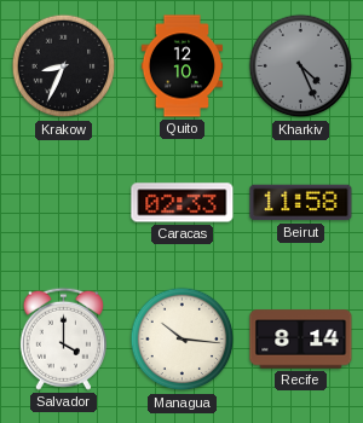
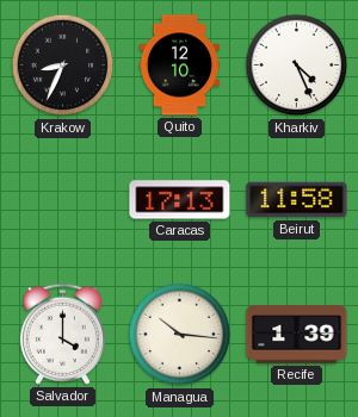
Kharkiv dial: grey -> white
Caracas: 02:33 -> 17:13
Recife: 8:14 -> 1:39
